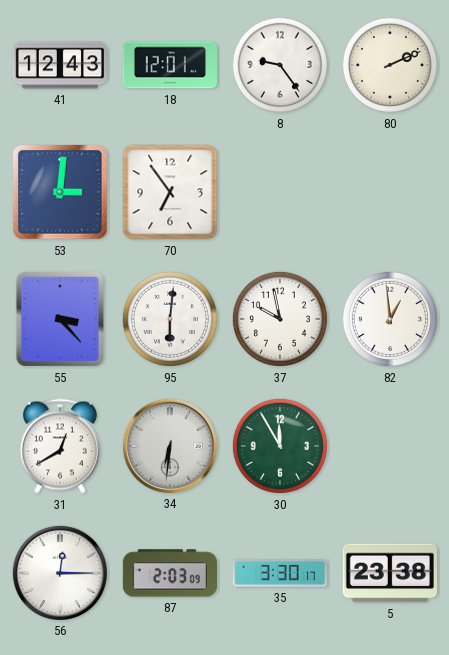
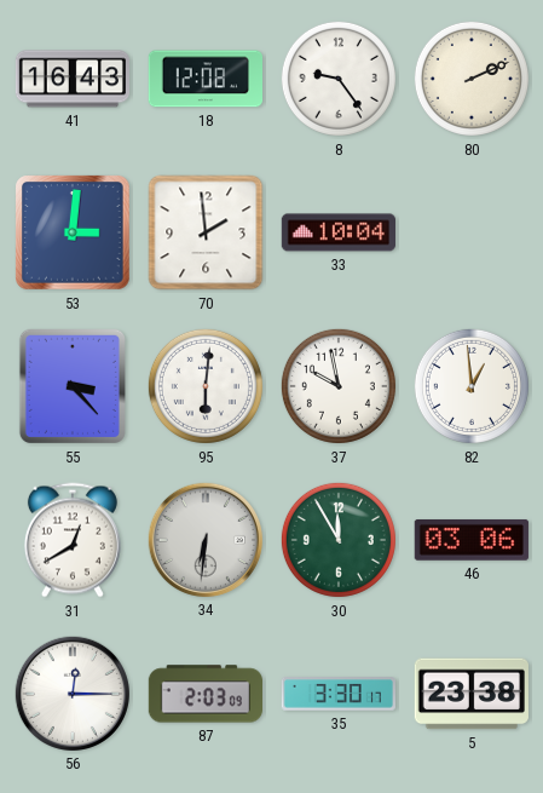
41: 12:43 -> 16:43
18: 12:01 -> 12:08
70: 6:54 -> 1:59
33: none -> 10:04
46: none -> 03:06
